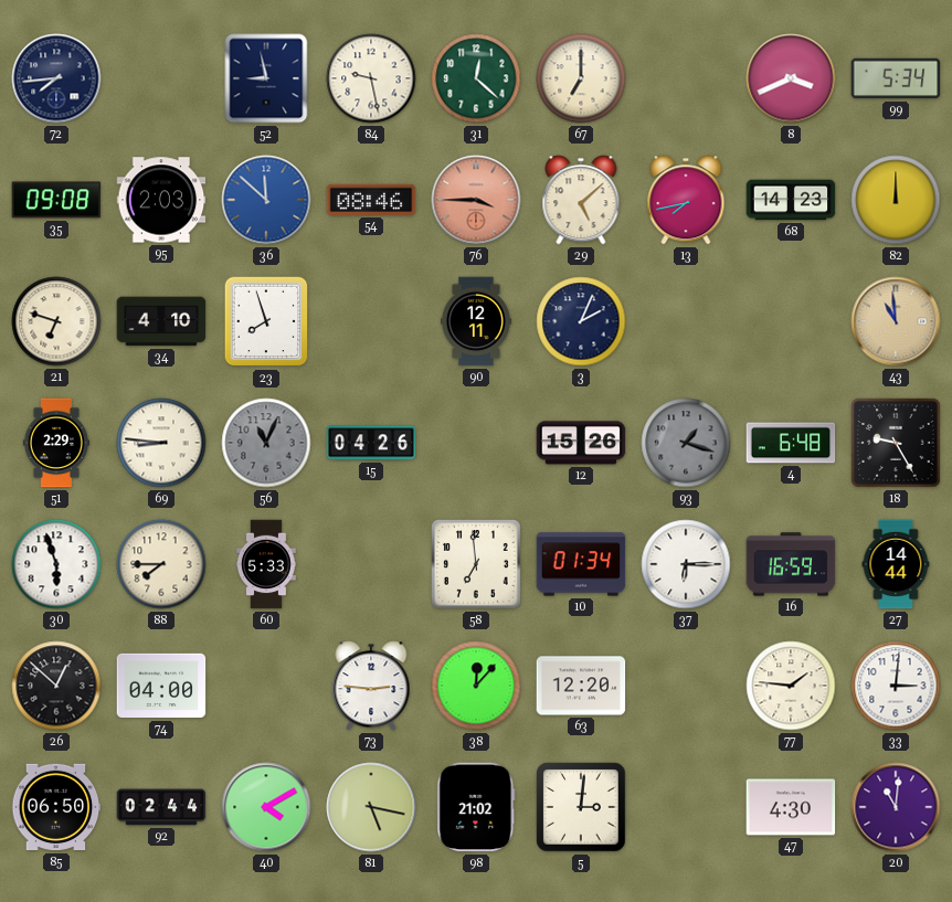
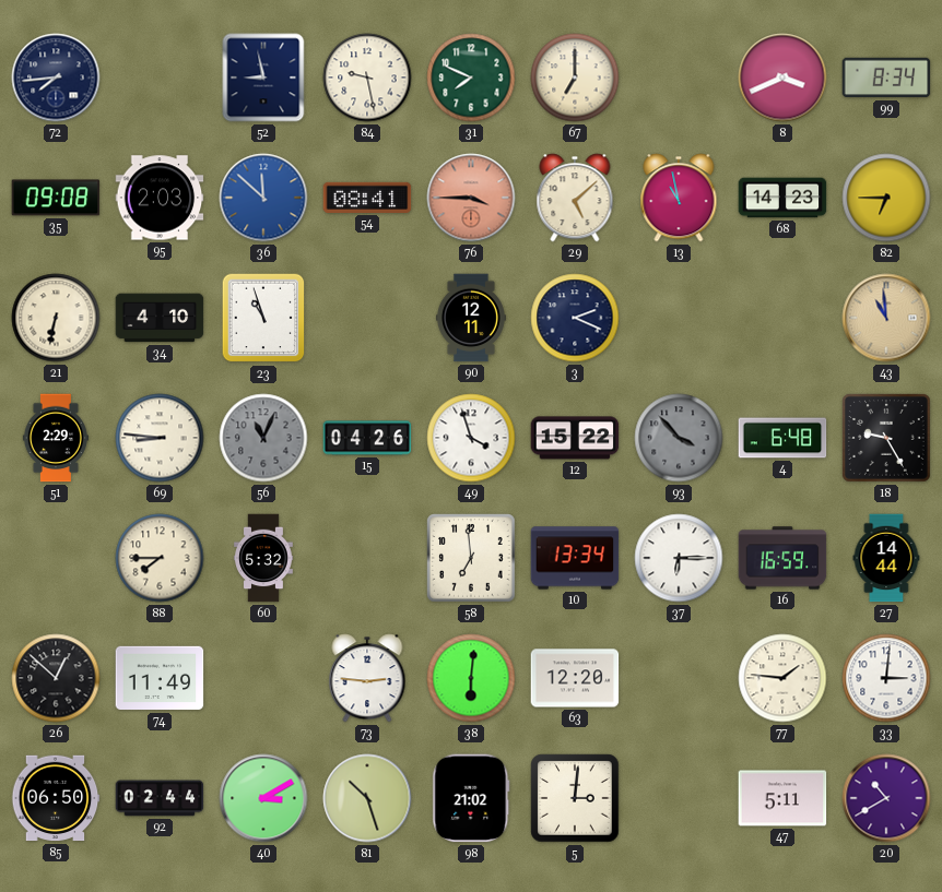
31: 12:22 -> 7:49
99: 5:34 -> 8:34
54: 08:46 -> 08:41
13: 7:43 -> 10:58
82: 12:00 -> 6:45
21: 6:48 -> 6:32
23: 7:57 -> 10:57
3: 2:04 -> 2:19
49: none -> 3:57
12: 15:26 -> 15:22
93: 1:18 -> 3:53
30: 5:57 -> none
60: 5:33 -> 5:32
10: 01:34 -> 13:34
74: 04:00 -> 11:49
38: 12:07 -> 6:01
40: 4:10 -> 3:10
81: 5:17 -> 10:27
47: 4:30 -> 5:11
20: 11:01 -> 10:40
